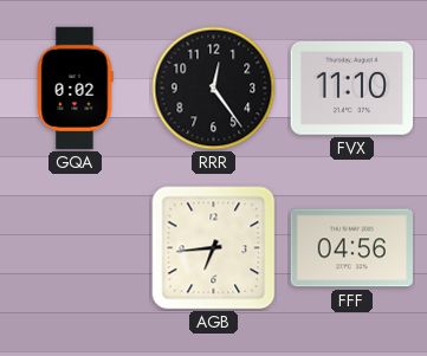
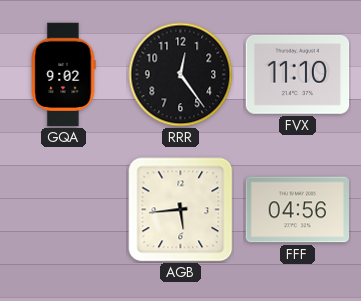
GQA: 0:02 -> 9:02
AGB: 6:44 -> 5:44
